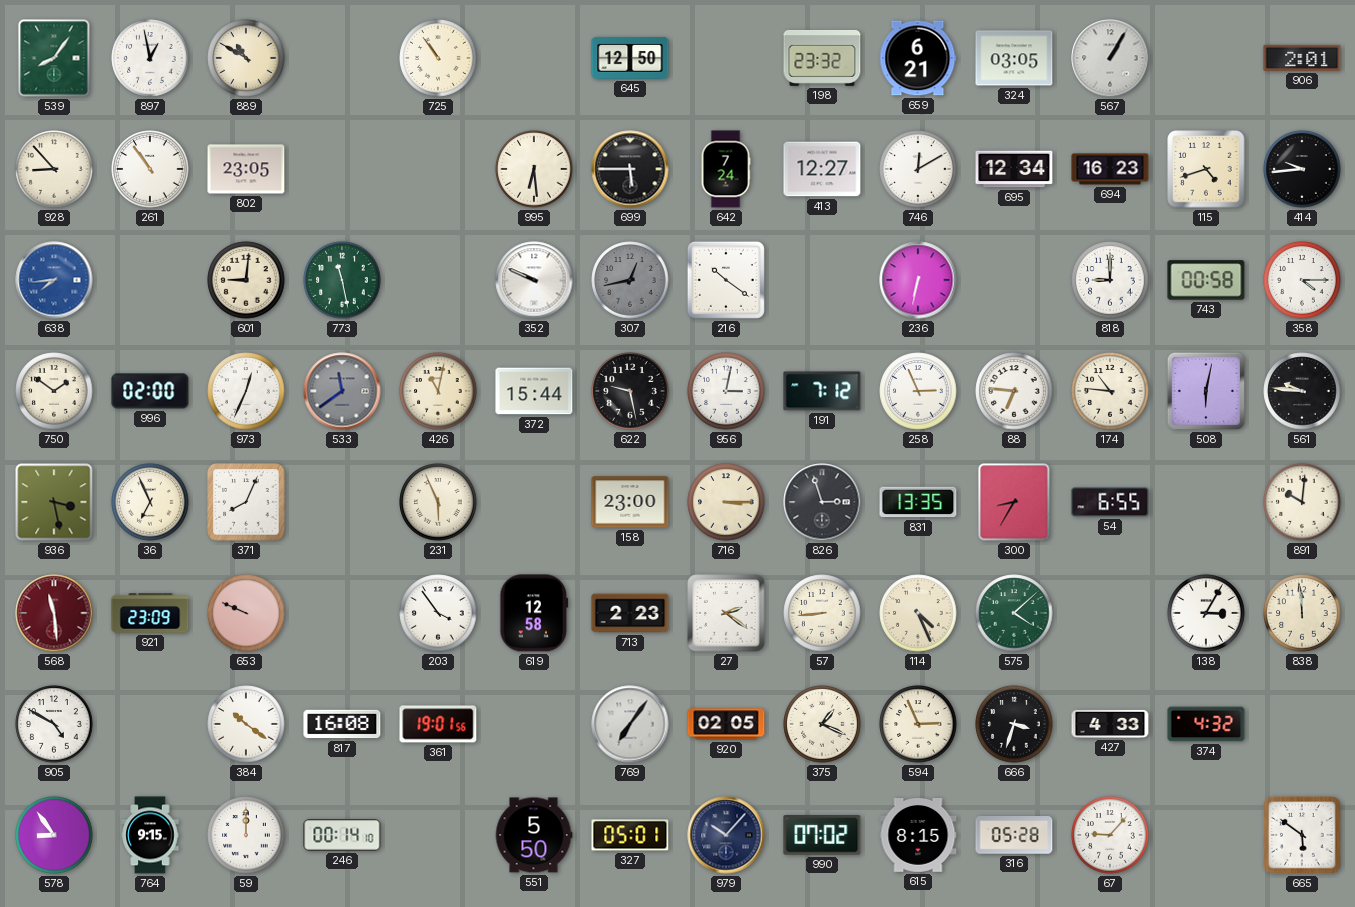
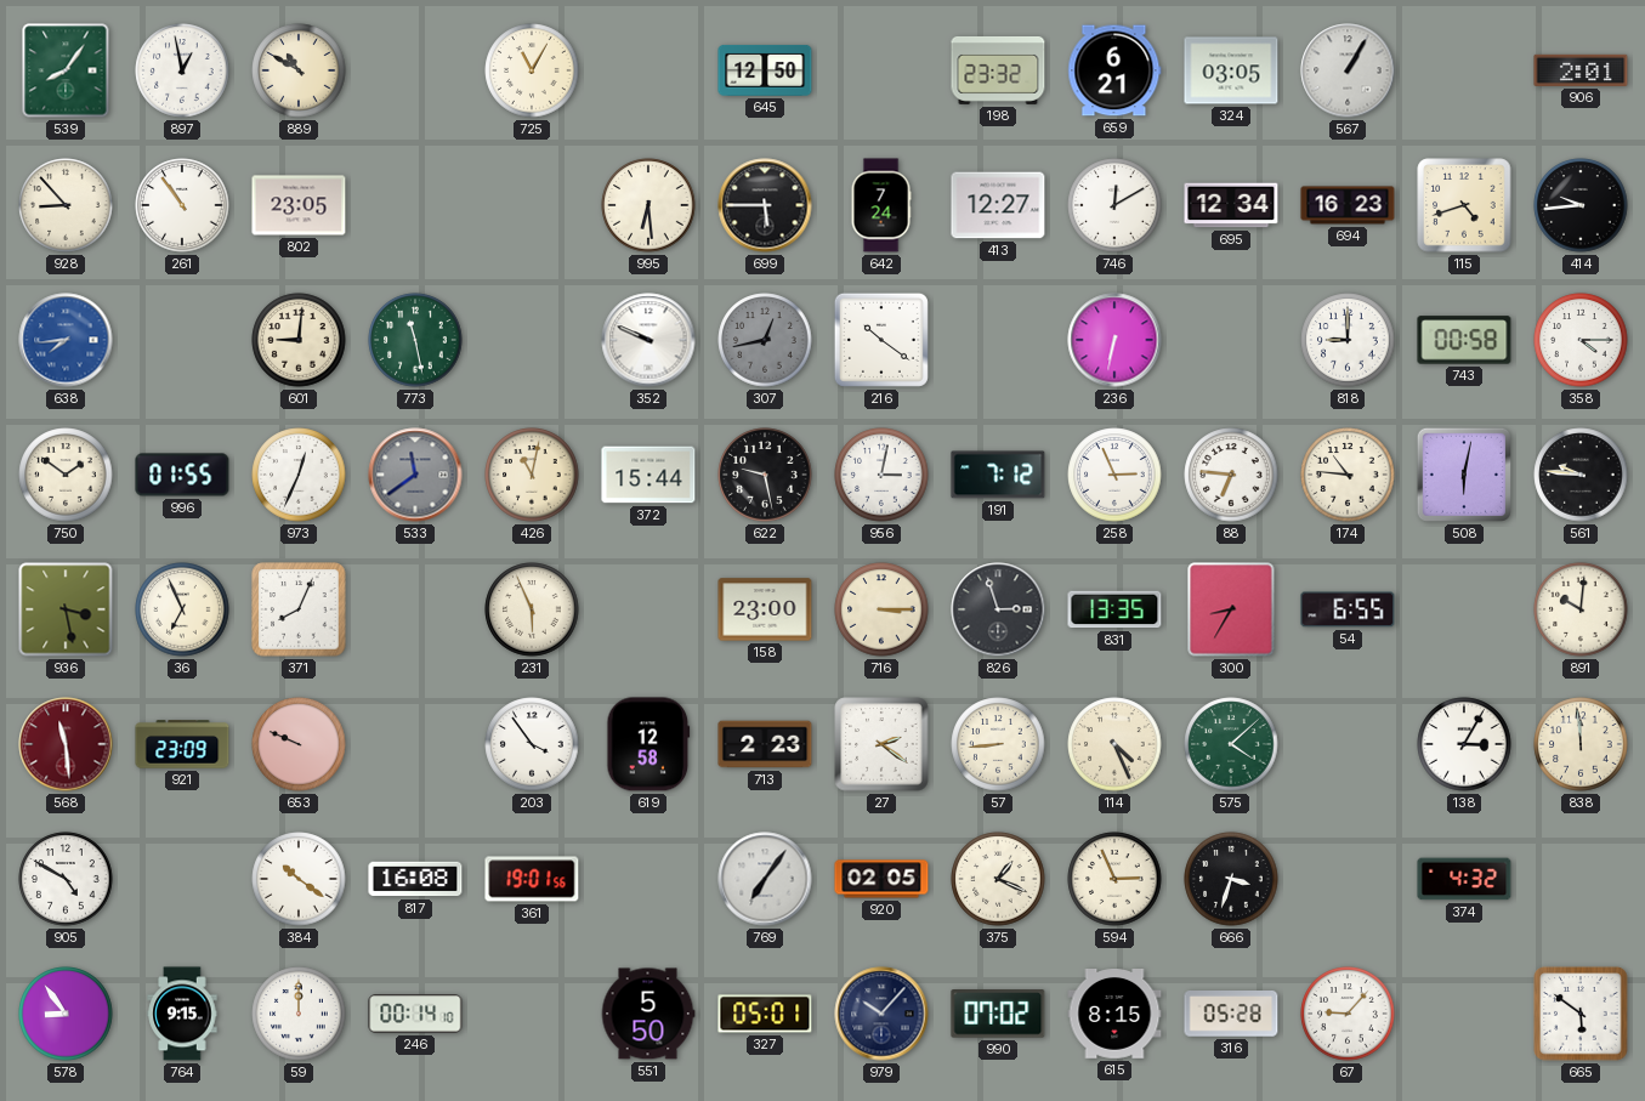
725: 10:54 -> 11:05
996: 02:00 -> 01:55
427: 4:33 -> none
